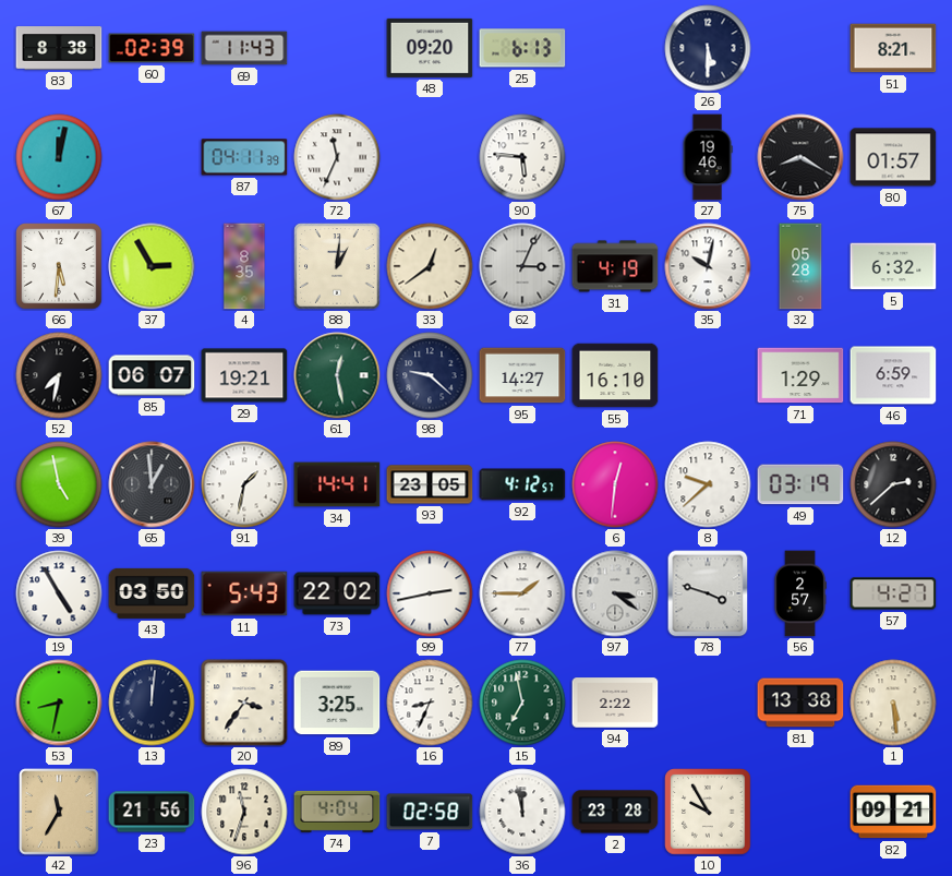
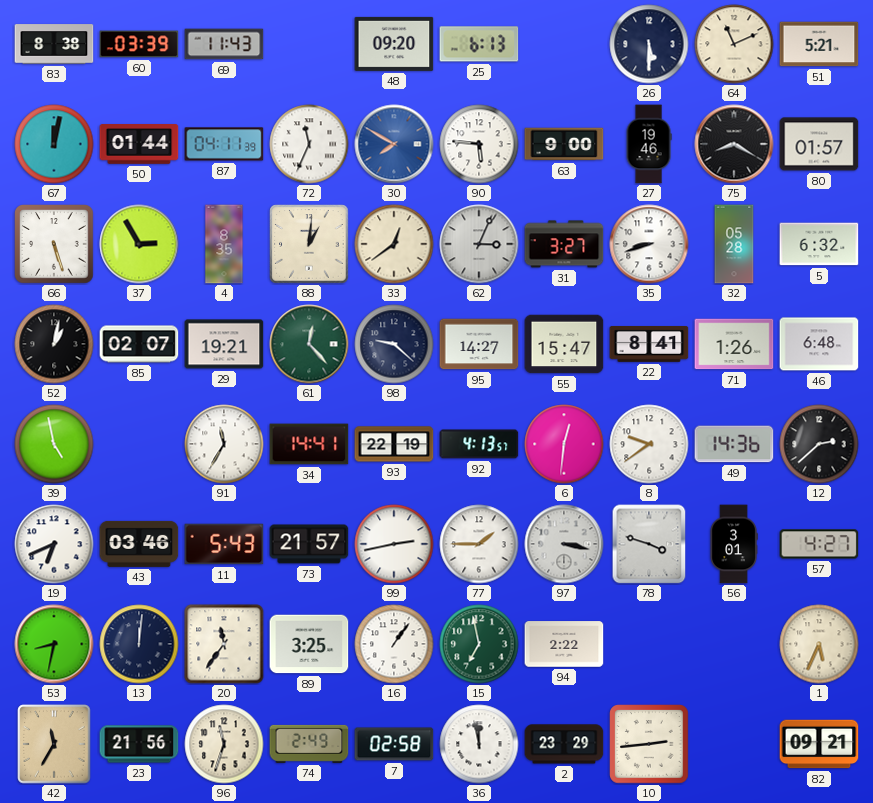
60: 02:39 -> 03:39
64: none -> 11:11
51: 8:21 -> 5:21
50: none -> 01:44
30: none -> 7:50
63: none -> 9:00
66: 5:31 -> 5:27
31: 4:19 -> 3:27
35: 10:02 -> 8:42
52: 7:32 -> 1:02
85: 06:07 -> 02:07
61: 12:28 -> 12:23
55: 16:10 -> 15:47
22: none -> 8:41
71: 1:29 -> 1:26
46: 6:59 -> 6:48
65: 12:59 -> none
91: 1:32 -> 11:35
93: 23:05 -> 22:19
92: 4:12 -> 4:13
8: 9:38 -> 9:39
49: 03:19 -> 14:36
19: 4:55 -> 6:41
43: 03:50 -> 03:46
73: 22:02 -> 21:57
97: 3:21 -> 3:17
56: 2:57 -> 3:01
20: 3:36 -> 11:36
16: 8:34 -> 1:06
81: 13:38 -> none
1: 5:29 -> 5:34
74: 4:04 -> 2:49
2: 23:28 -> 23:29
10: 9:55 -> 2:44
